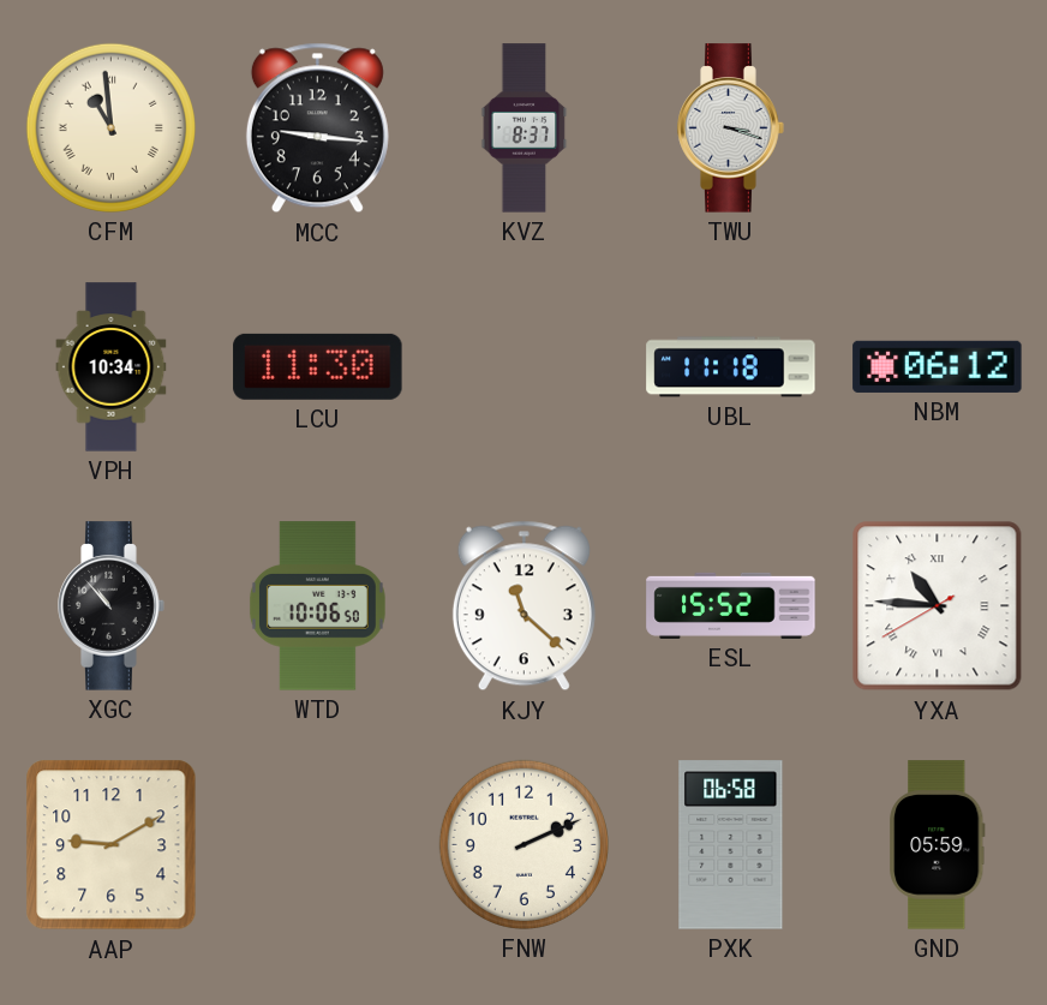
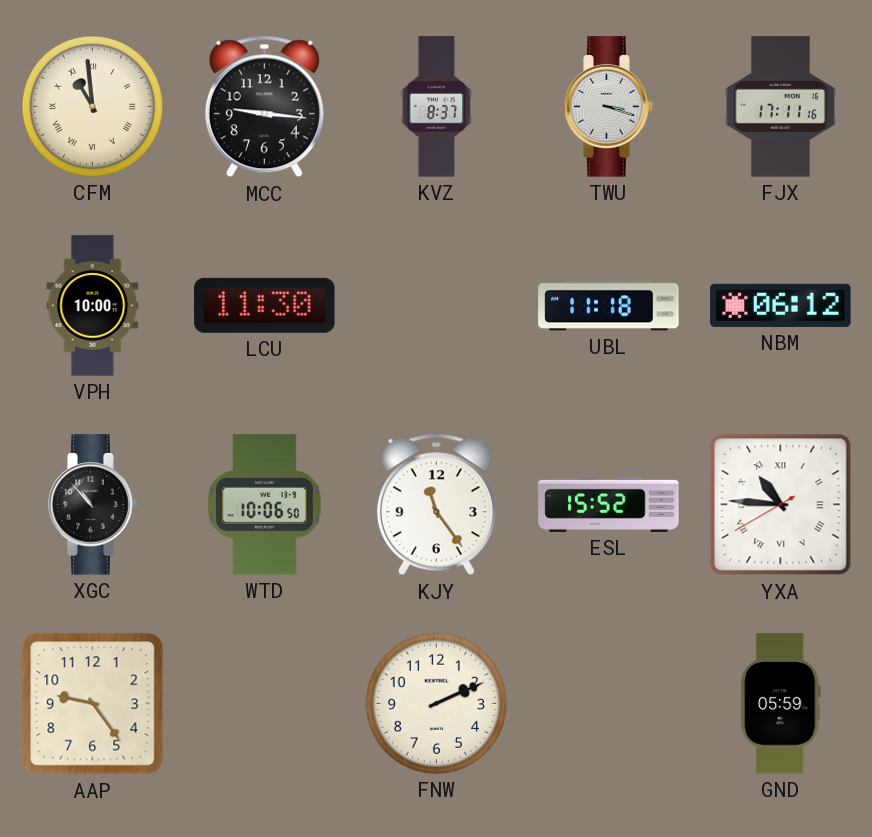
FJX: none -> 17:11
VPH: 10:34 -> 10:00
KJY: 11:22 -> 11:24
AAP: 9:10 -> 9:24
PXK: 06:58 -> none
